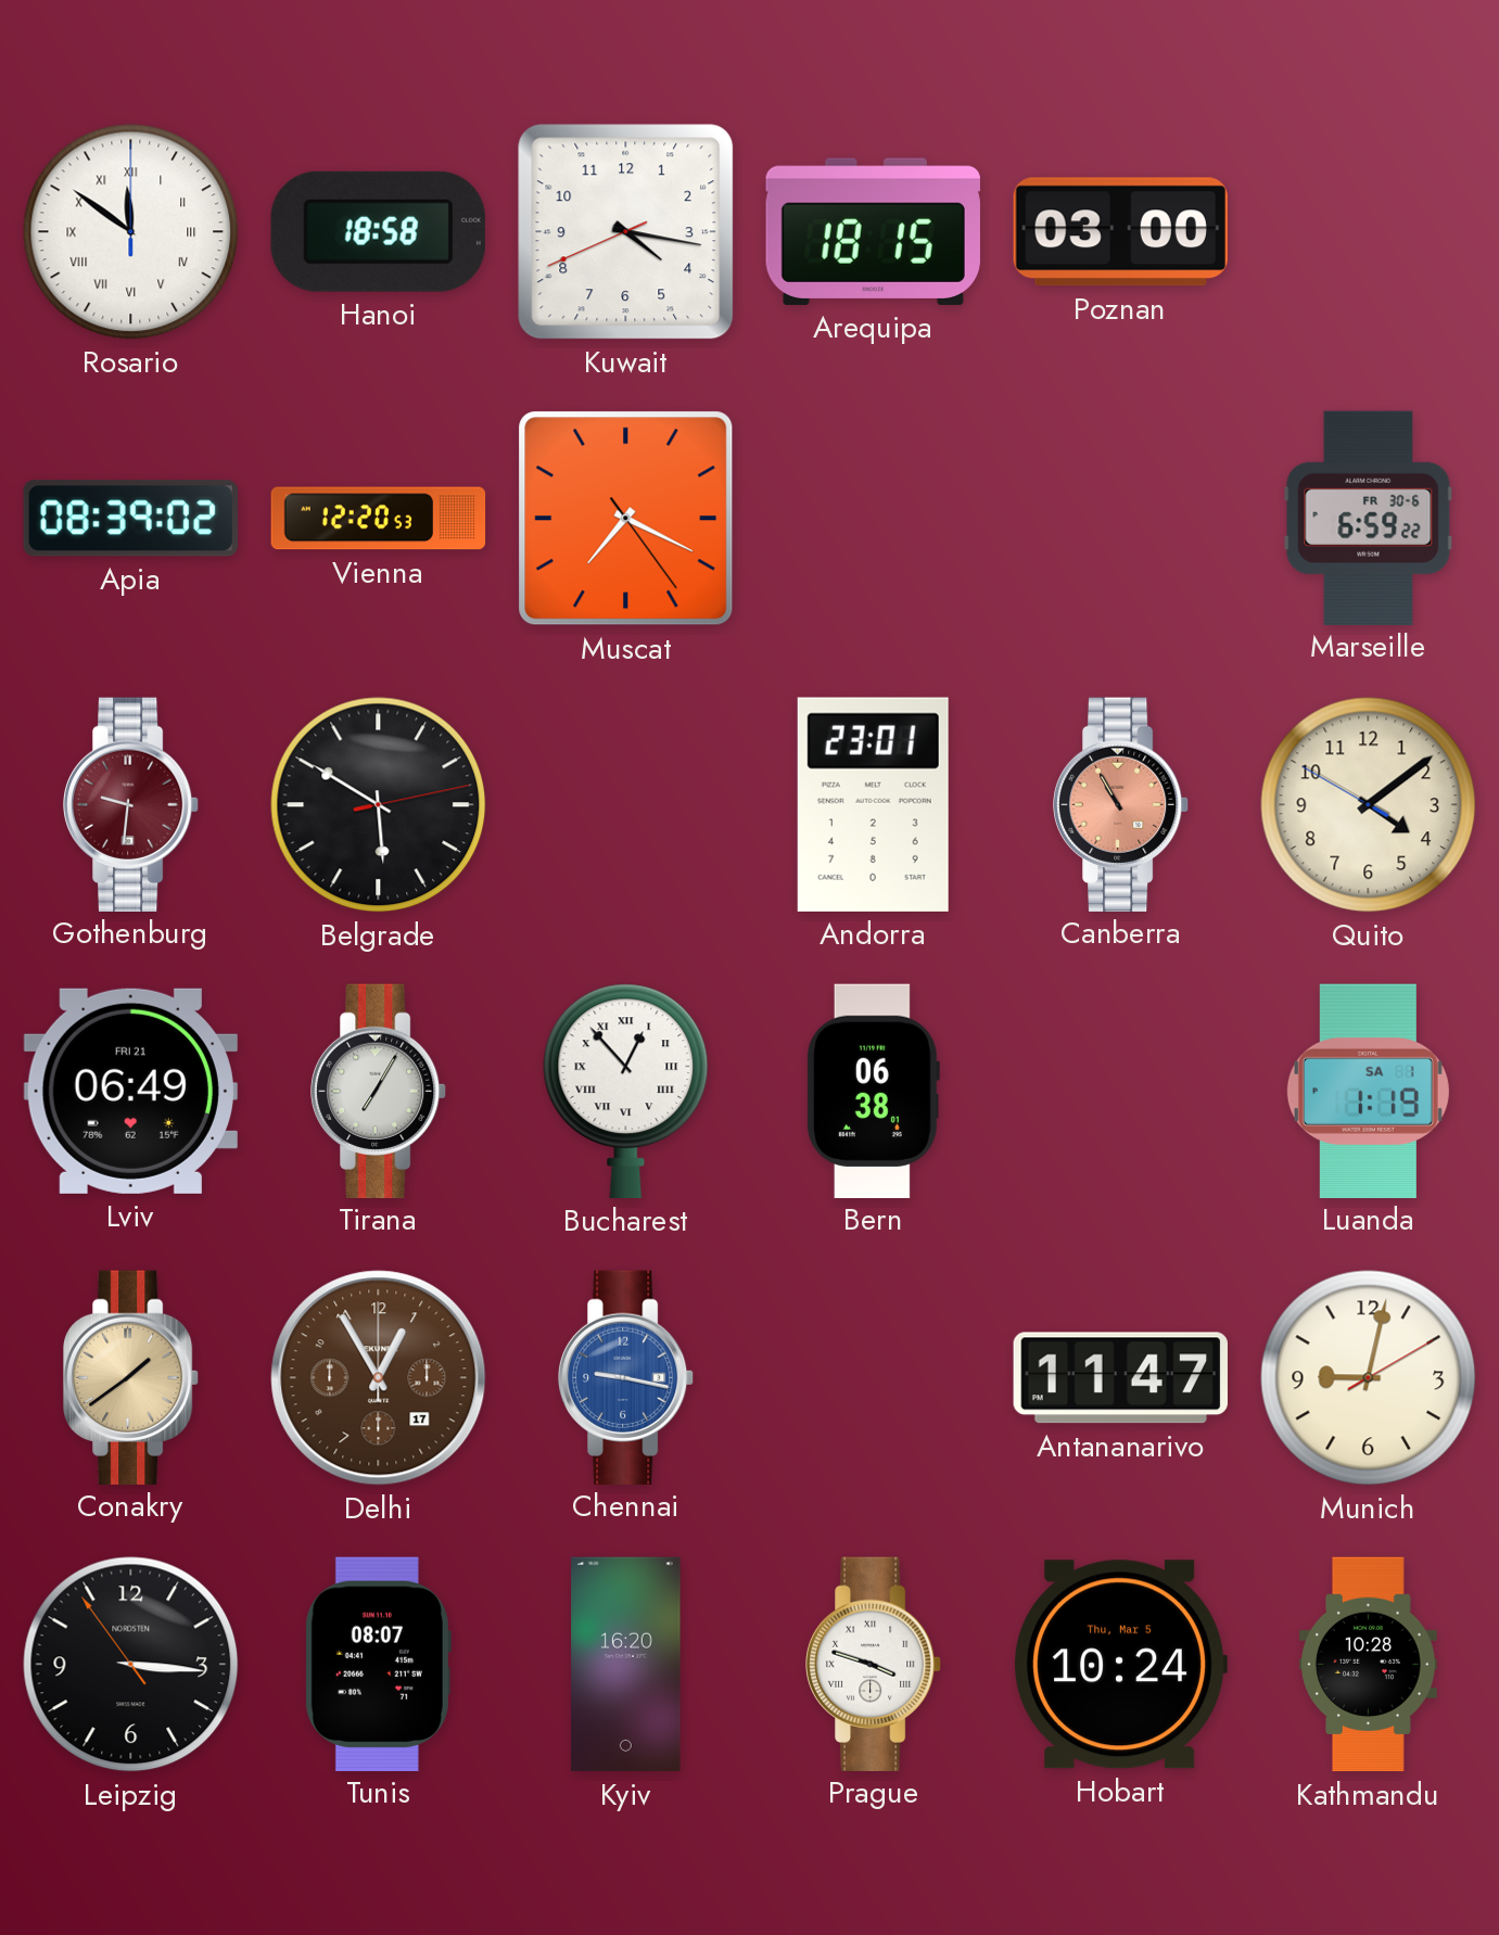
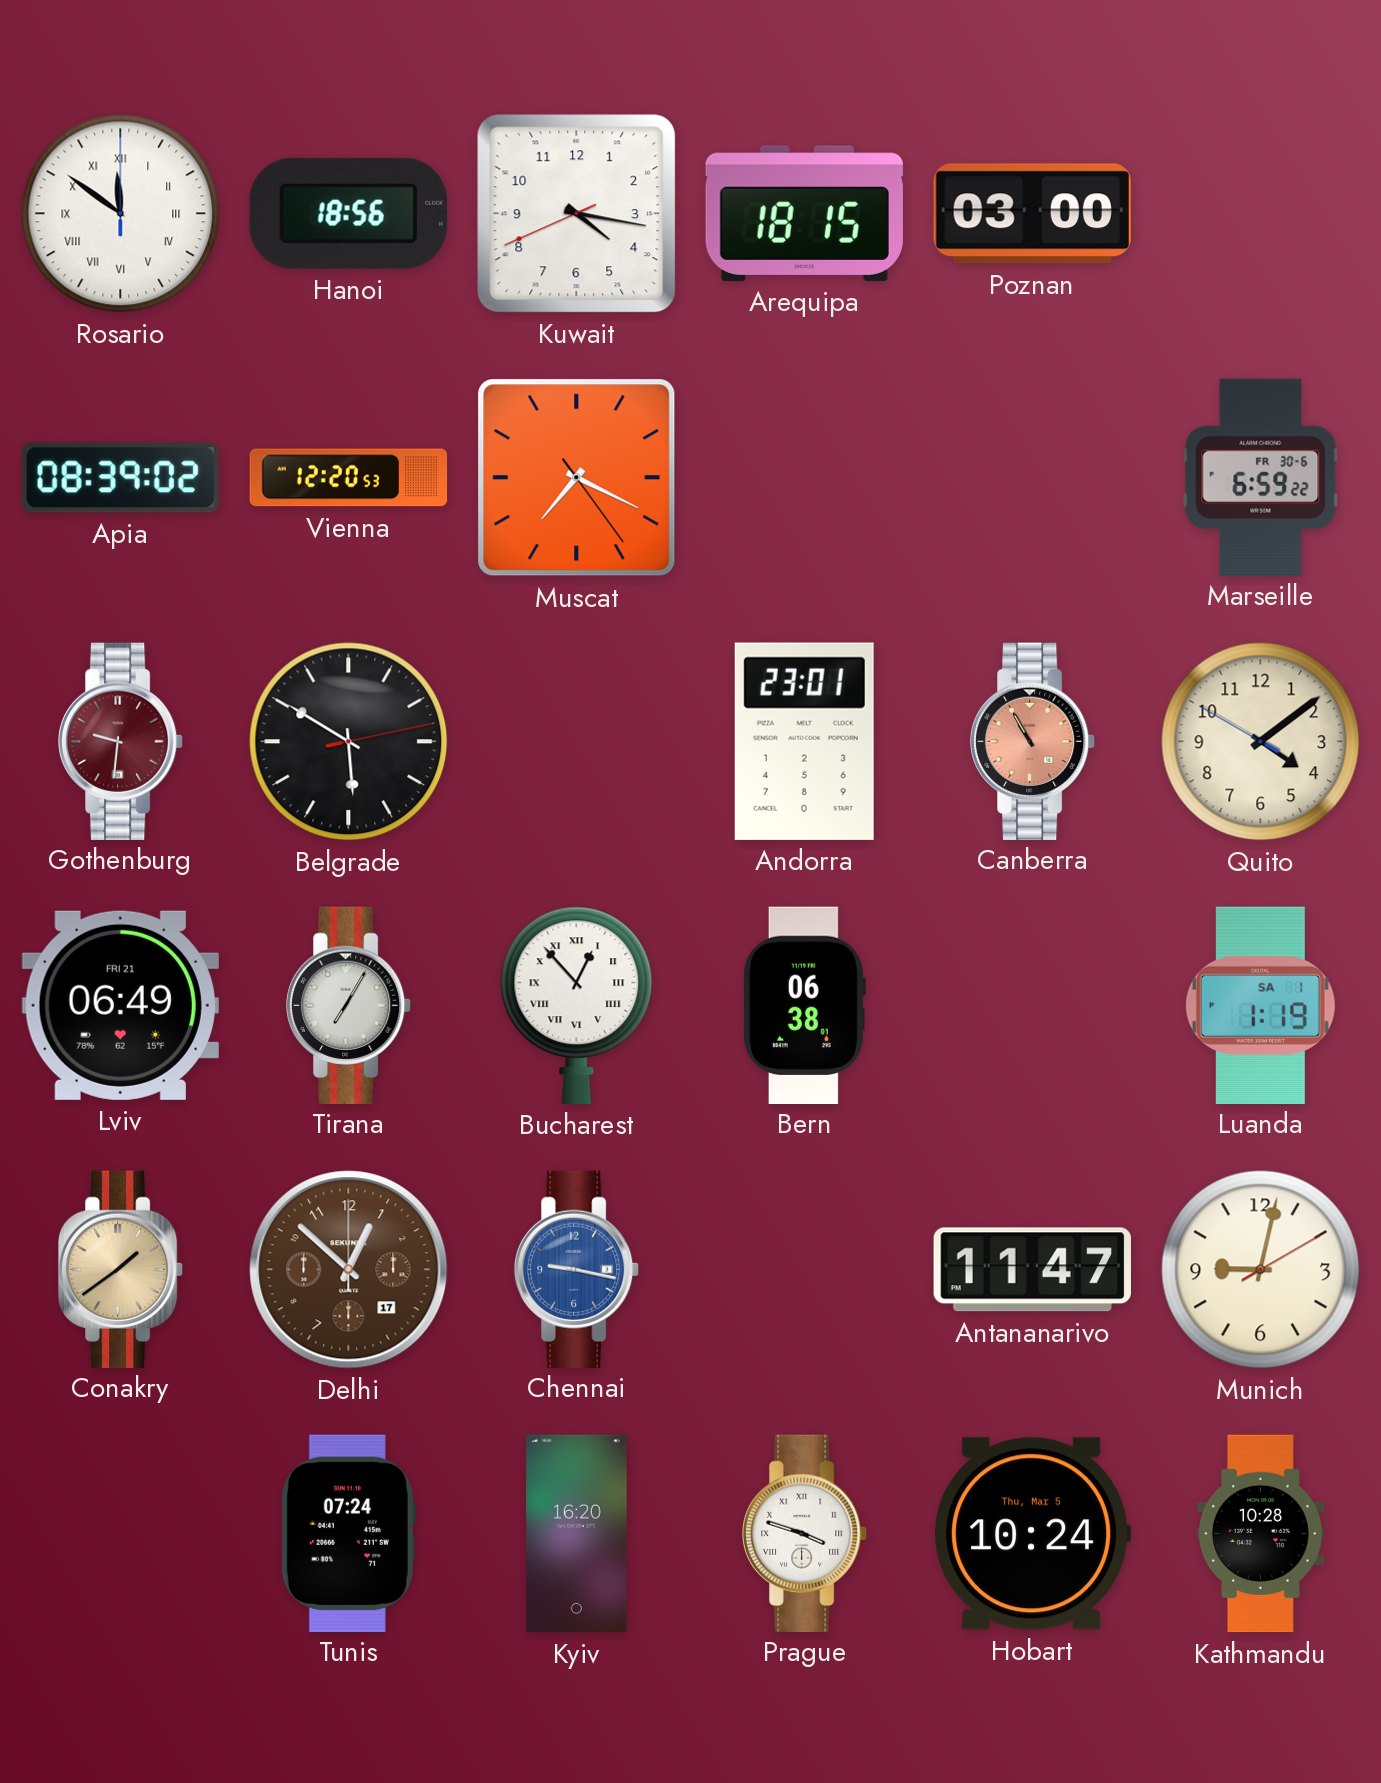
Hanoi: 18:58 -> 18:56
Delhi: 12:55 -> 12:52
Leipzig: 3:15 -> none
Tunis: 08:07 -> 07:24
